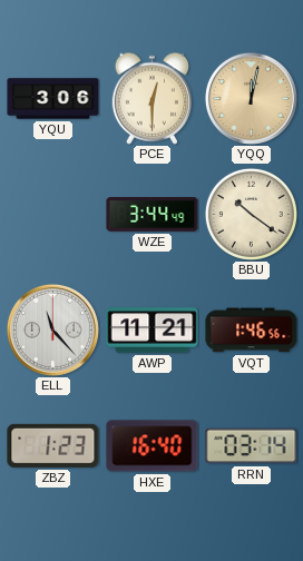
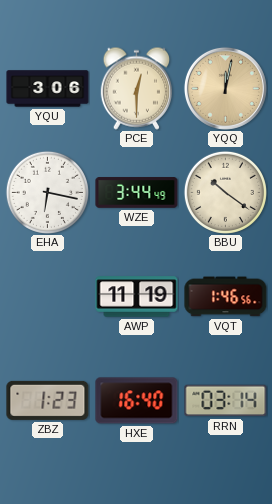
EHA: none -> 6:17
ELL: 11:23 -> none
AWP: 11:21 -> 11:19
